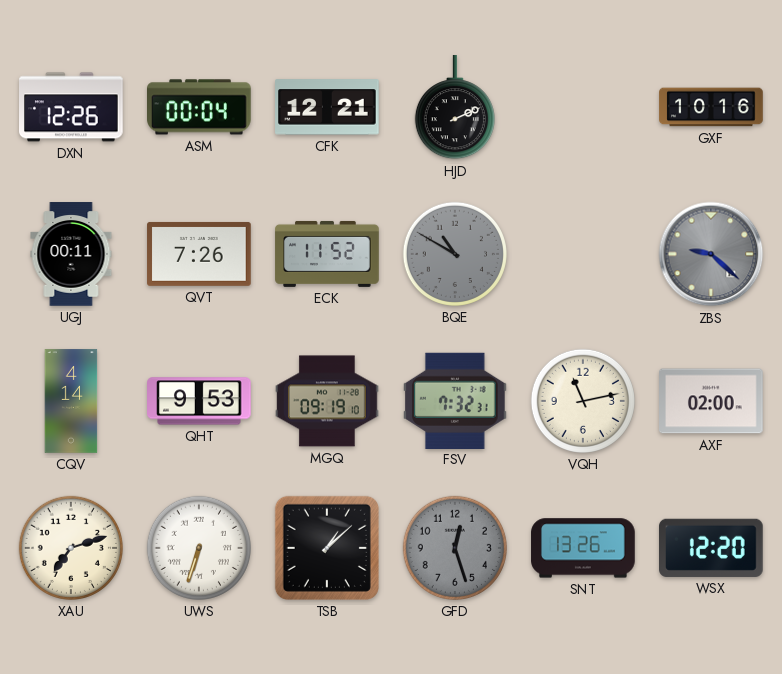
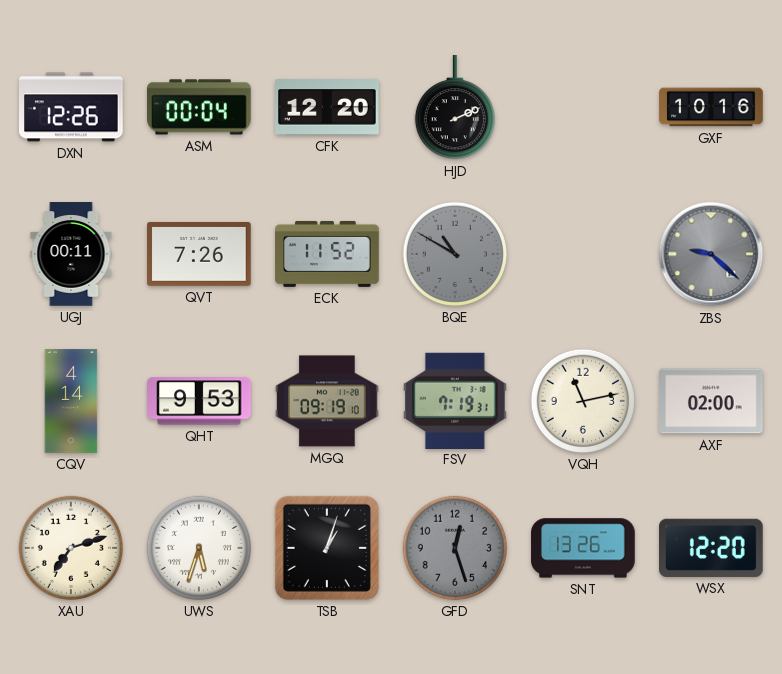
CFK: 12:21 -> 12:20
FSV: 7:32 -> 7:19
UWS: 6:33 -> 5:33
TSB: 1:08 -> 1:03
